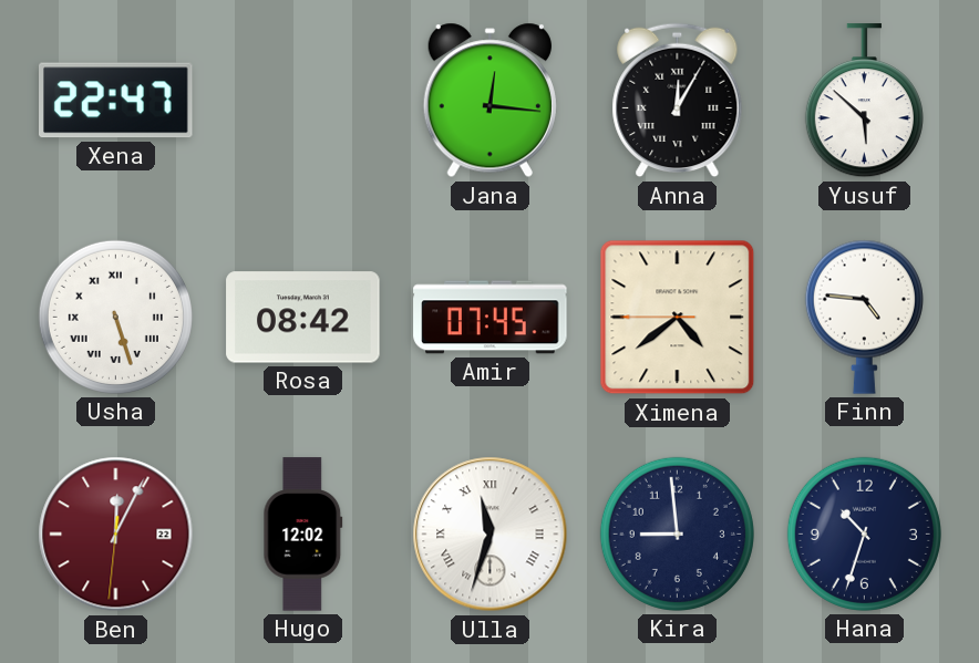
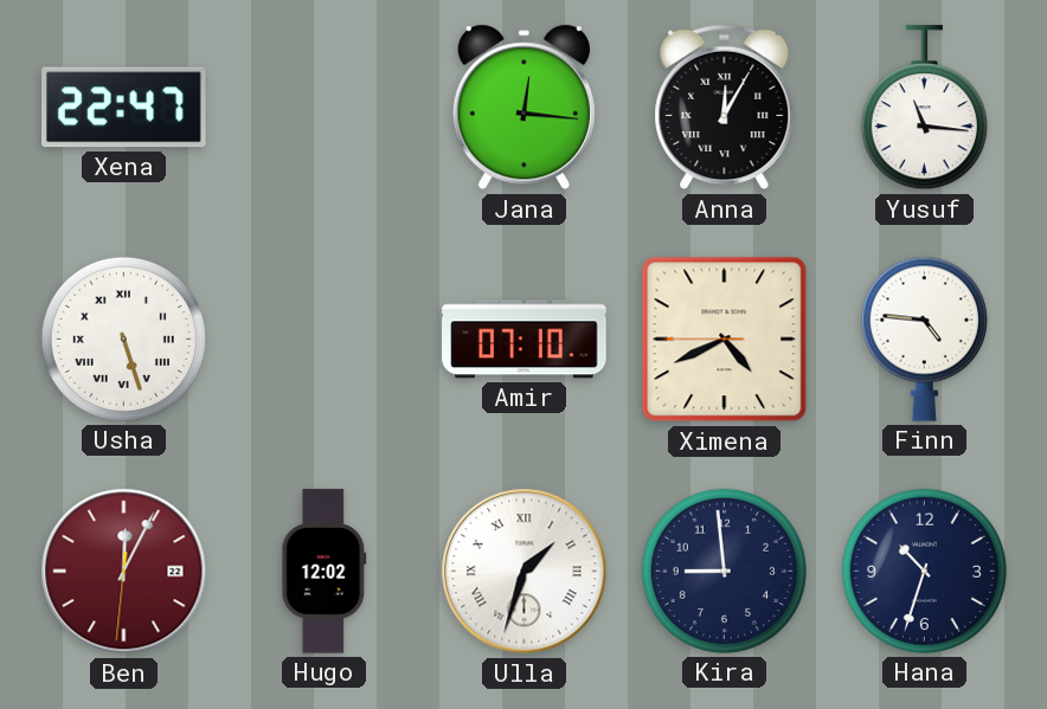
Yusuf: 5:52 -> 11:16
Rosa: 08:42 -> none
Amir: 07:45 -> 07:10
Ximena: 4:38 -> 4:40
Ulla: 11:33 -> 1:33
